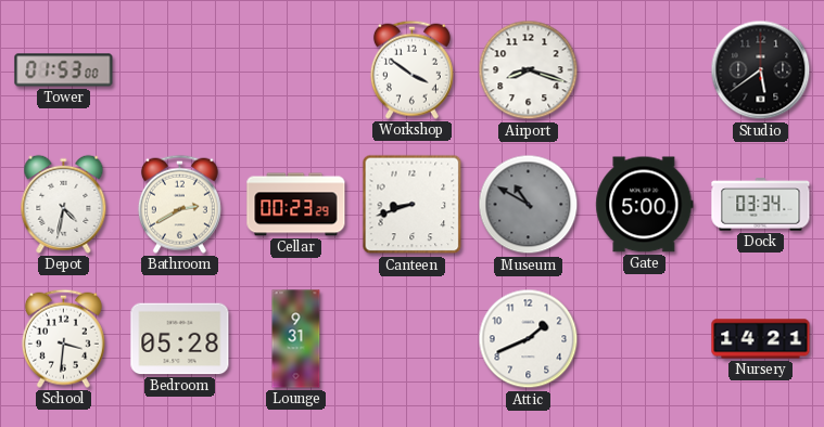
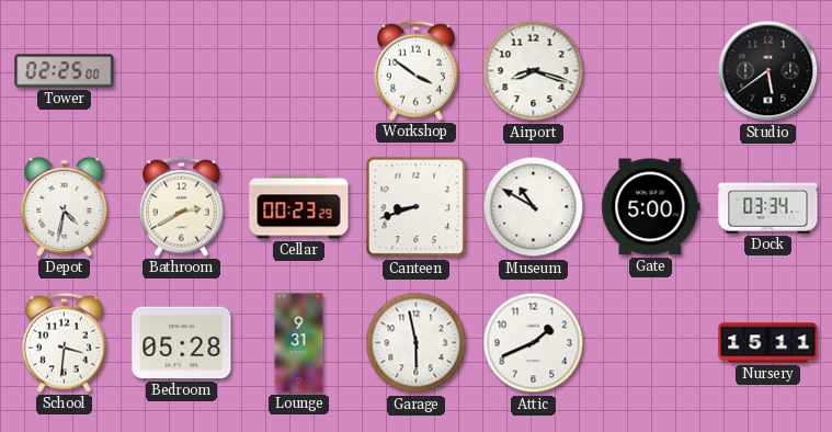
Tower: 01:53 -> 02:25
Museum dial: grey -> white
Garage: none -> 5:58
Nursery: 14:21 -> 15:11
